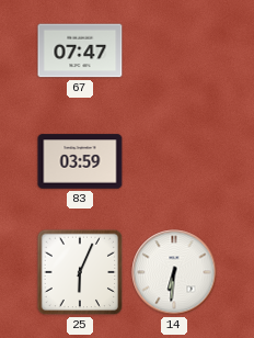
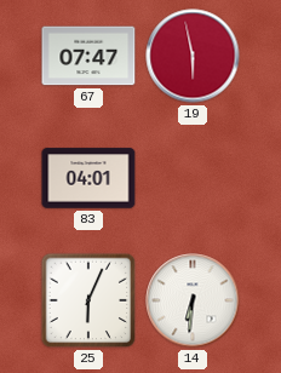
19: none -> 5:58
83: 03:59 -> 04:01
